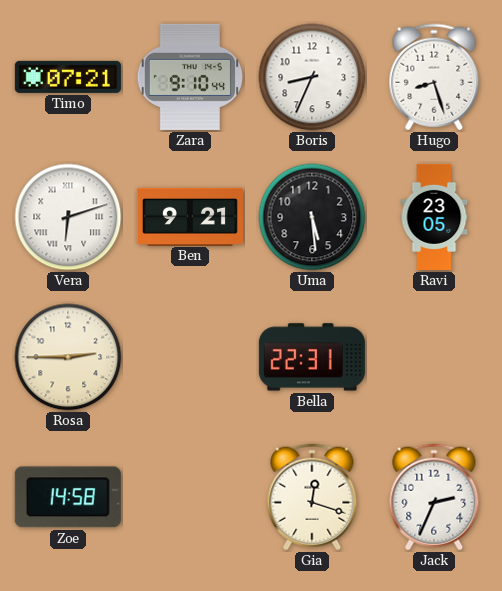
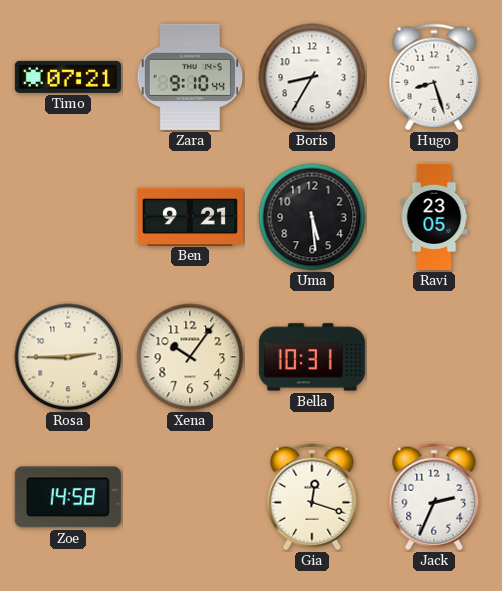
Boris: 8:34 -> 8:35
Vera: 6:12 -> none
Xena: none -> 10:06
Bella: 22:31 -> 10:31
